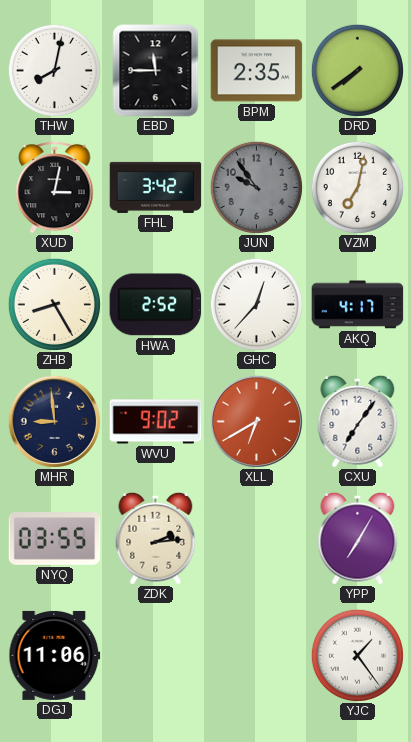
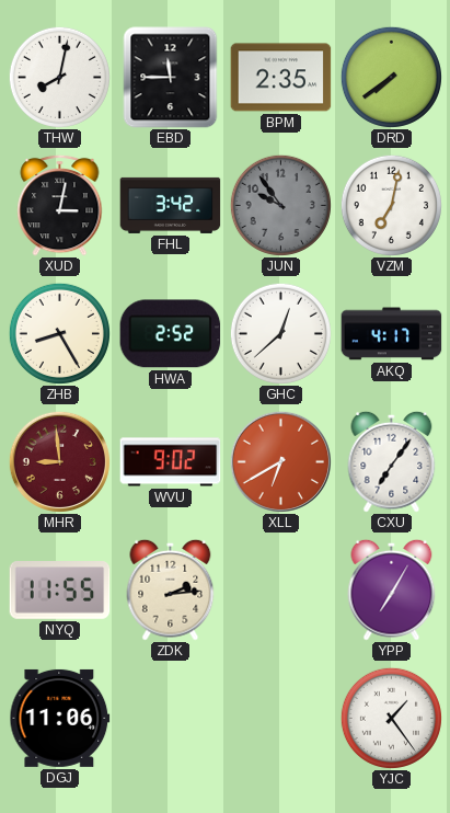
GHC: 12:37 -> 12:38
MHR dial: navy -> burgundy
NYQ: 03:55 -> 11:55
